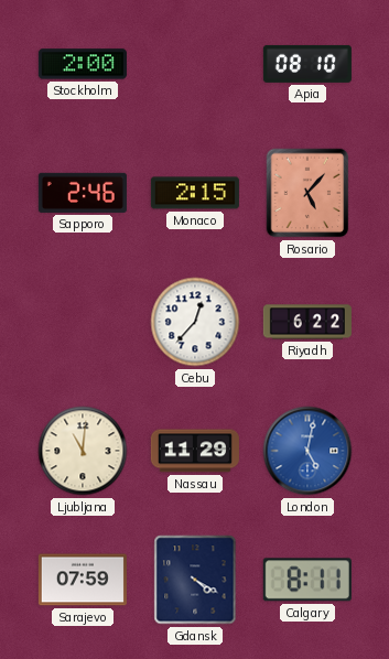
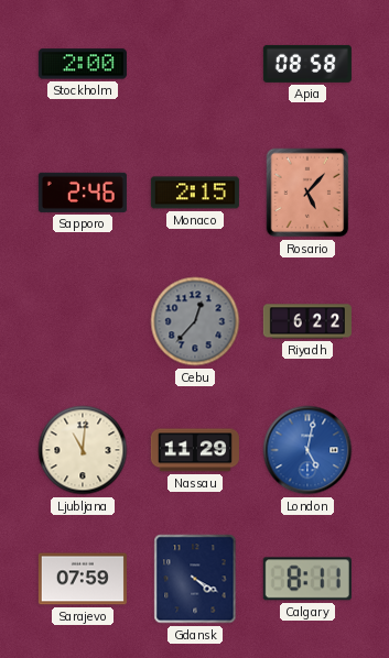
Apia: 08:10 -> 08:58
Cebu dial: white -> grey
